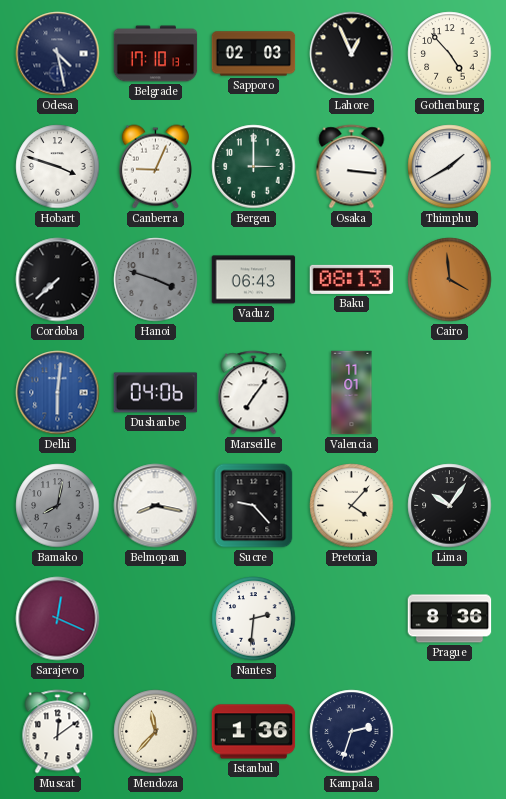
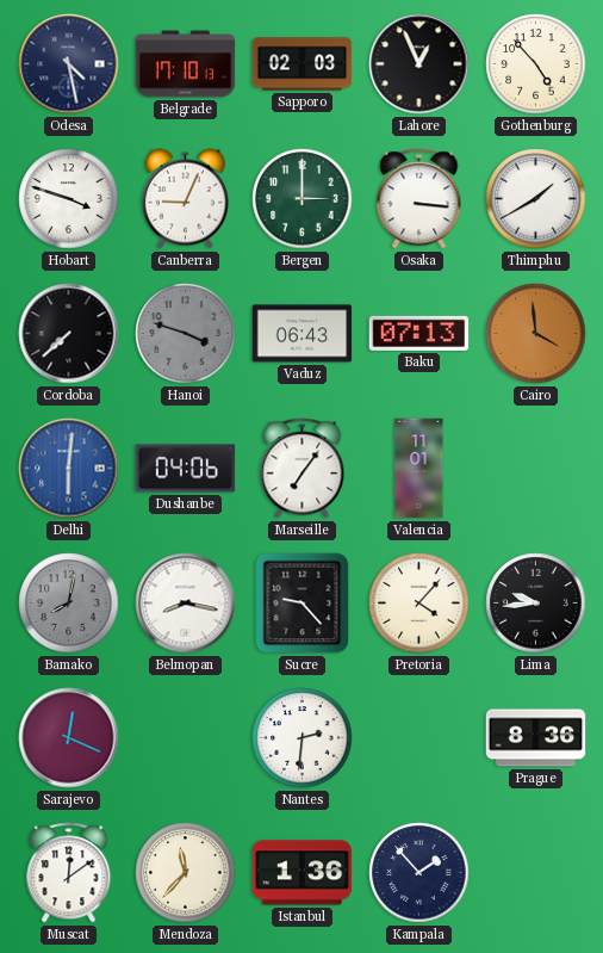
Baku: 08:13 -> 07:13
Lima: 10:06 -> 9:44
Kampala: 2:33 -> 1:53
